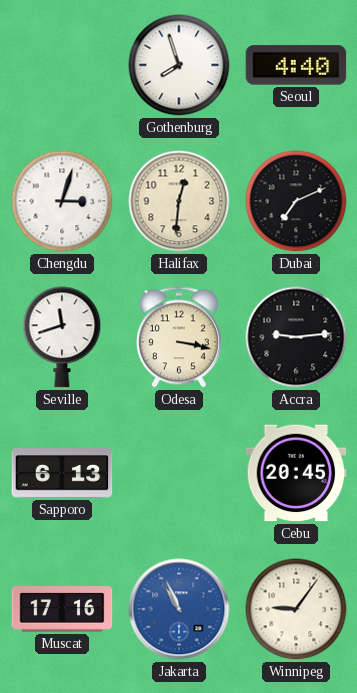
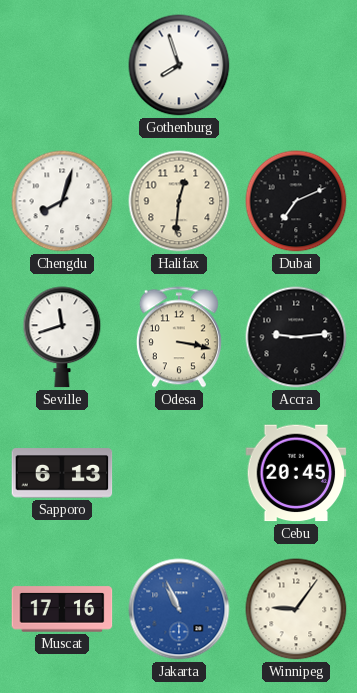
Seoul: 4:40 -> none
Chengdu: 3:03 -> 8:03
